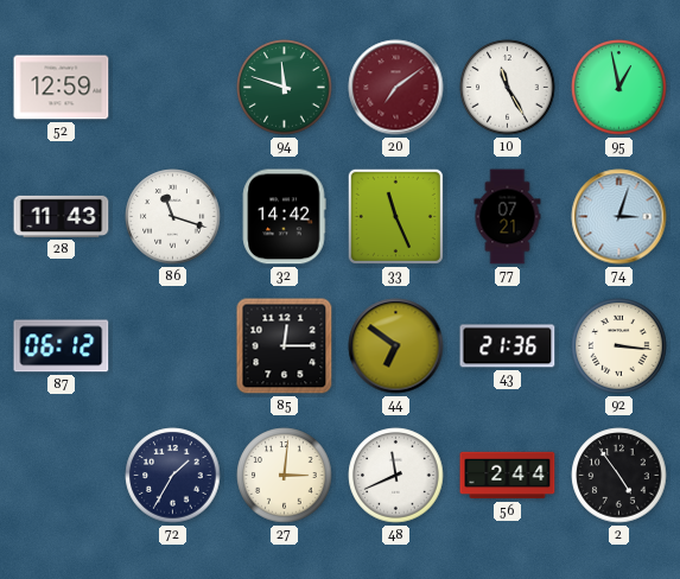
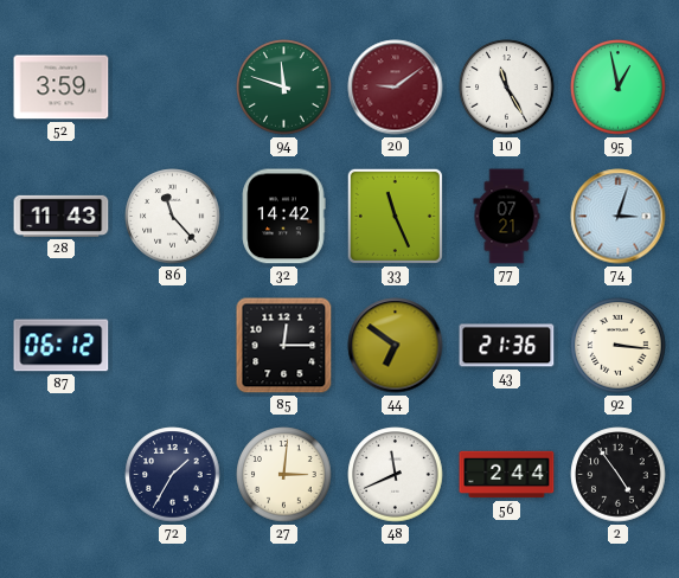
52: 12:59 -> 3:59
20: 7:09 -> 9:09
86: 11:18 -> 11:23
